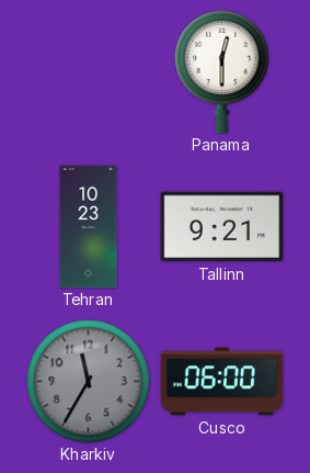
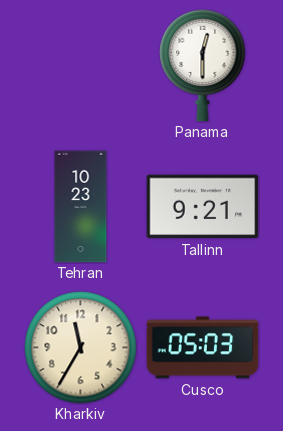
Kharkiv dial: grey -> cream
Cusco: 06:00 -> 05:03
